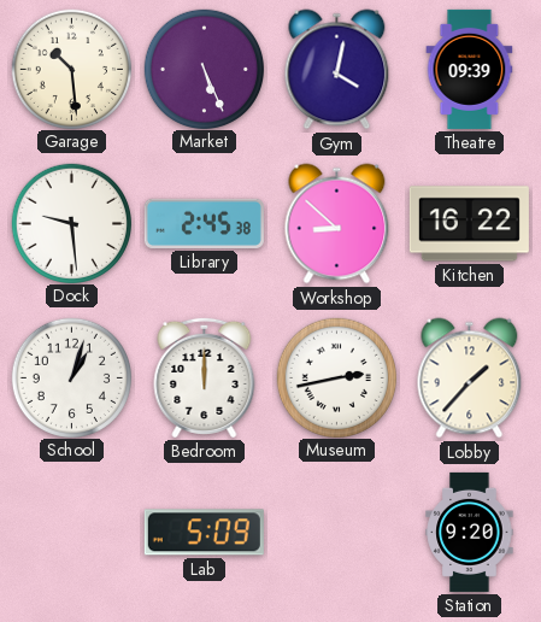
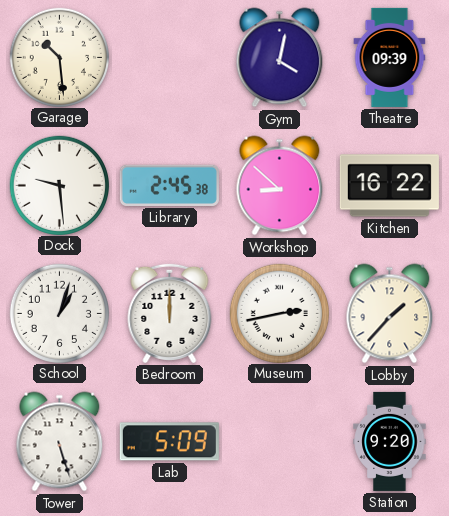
Market: 5:26 -> none
Tower: none -> 5:27
